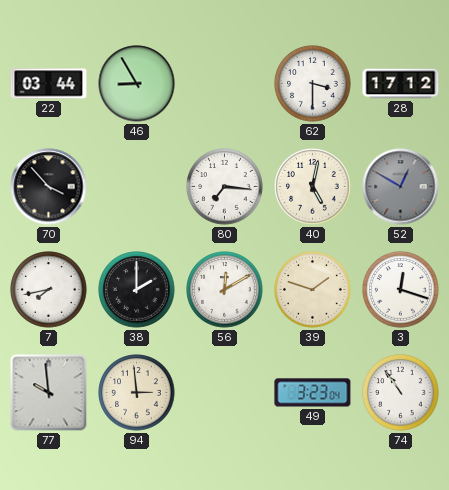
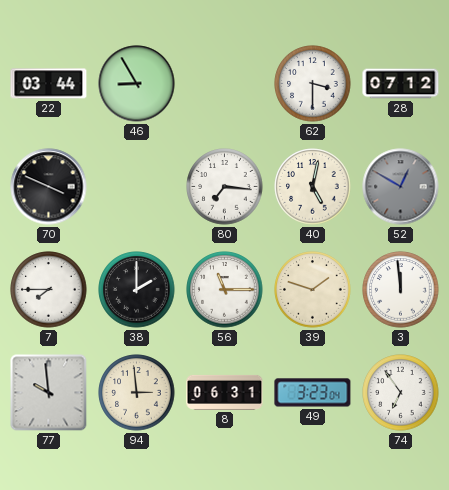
28: 17:12 -> 07:12
70: 3:53 -> 3:49
7: 7:43 -> 7:45
56: 12:10 -> 11:15
3: 12:18 -> 11:59
8: none -> 06:31
74: 10:54 -> 6:54
